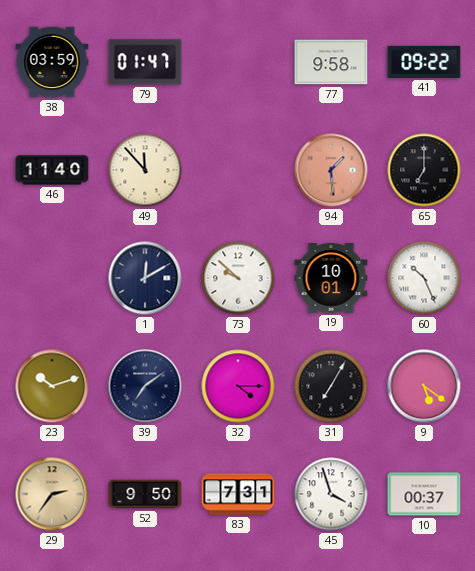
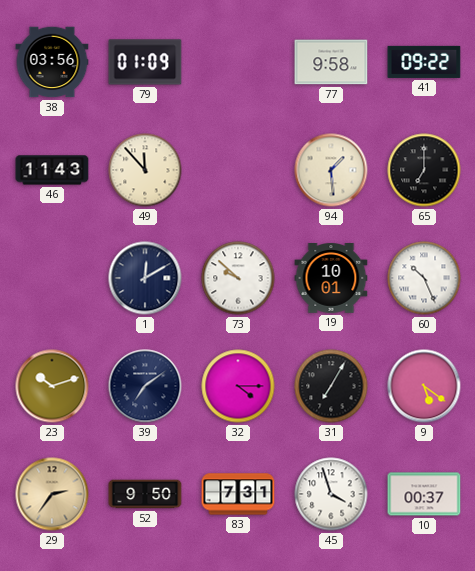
38: 03:59 -> 03:56
79: 01:47 -> 01:09
46: 11:40 -> 11:43
94 dial: salmon -> cream
